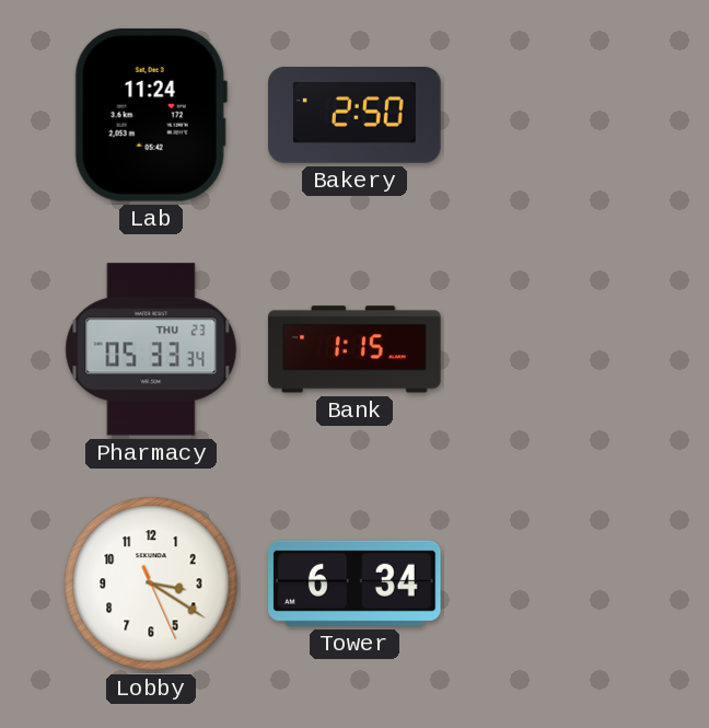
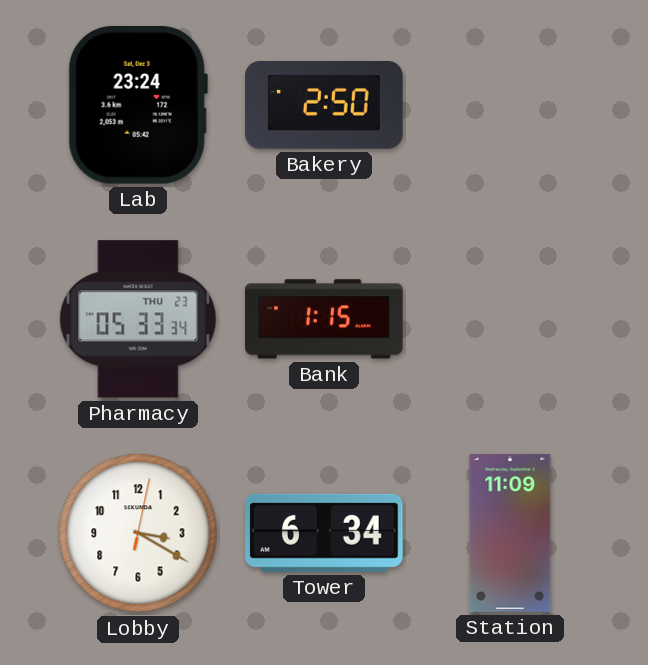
Lab: 11:24 -> 23:24
Lobby: 3:20:26 -> 3:20:02
Station: none -> 11:09
